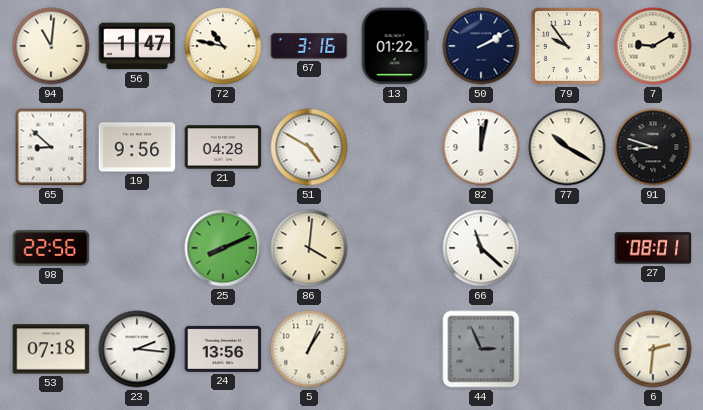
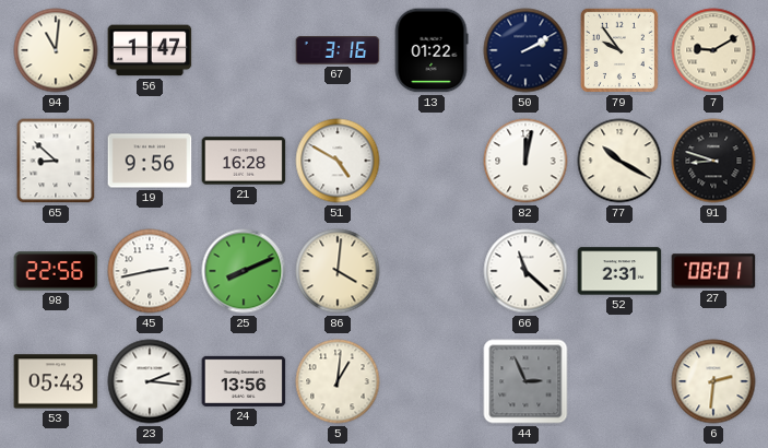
72: 10:47 -> none
21: 04:28 -> 16:28
45: none -> 2:43
52: none -> 2:31
53: 07:18 -> 05:43
5: 1:04 -> 1:01
